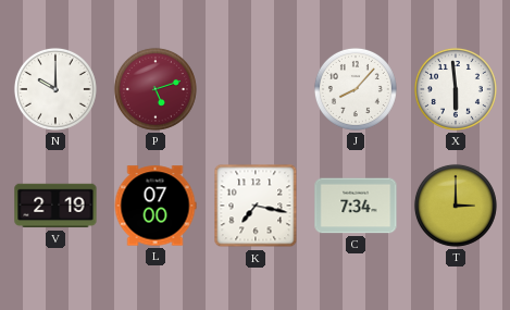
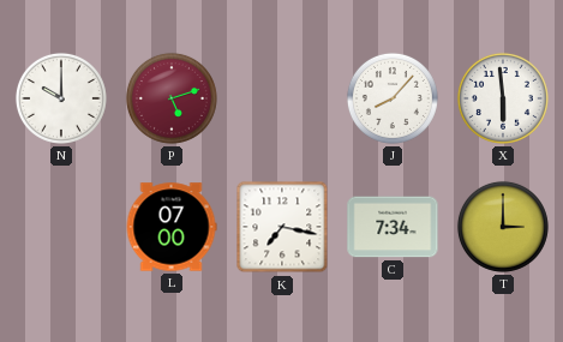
V: 2:19 -> none
